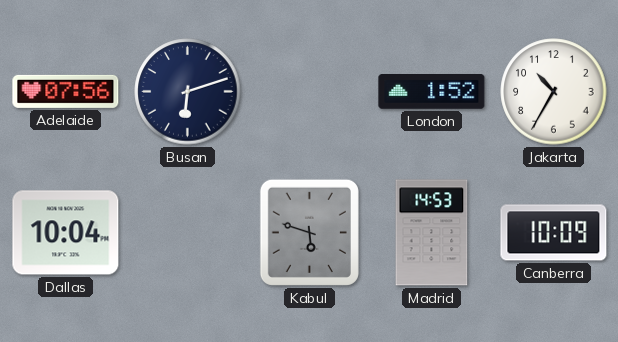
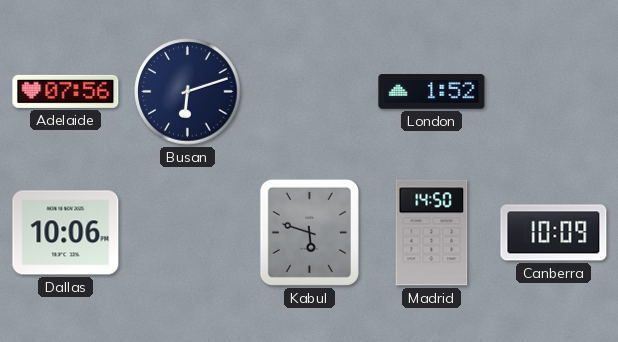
Jakarta: 10:35 -> none
Dallas: 10:04 -> 10:06
Madrid: 14:53 -> 14:50
